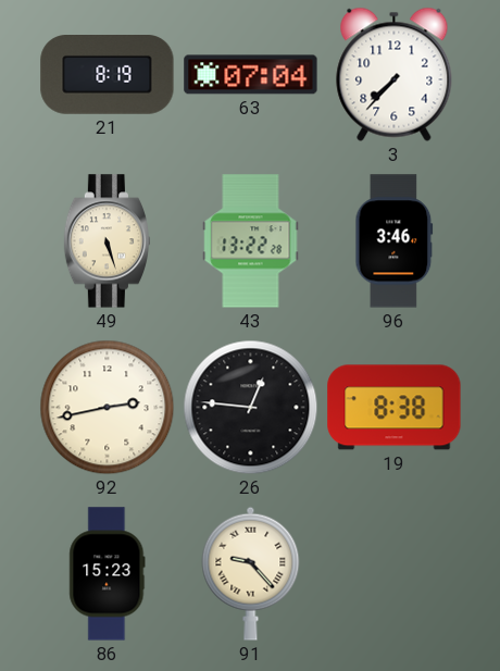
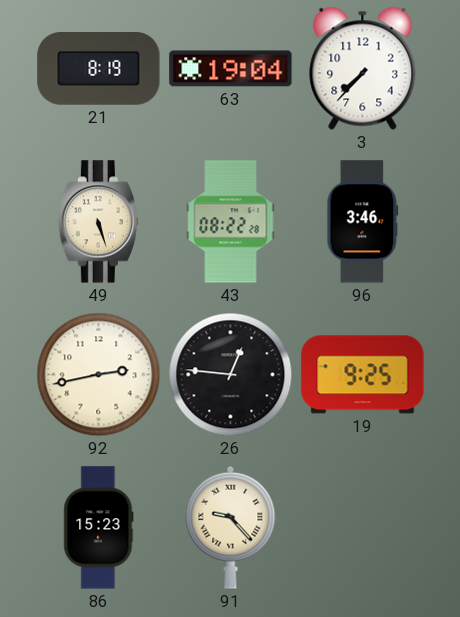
63: 07:04 -> 19:04
43: 13:22 -> 08:22
19: 8:38 -> 9:25
